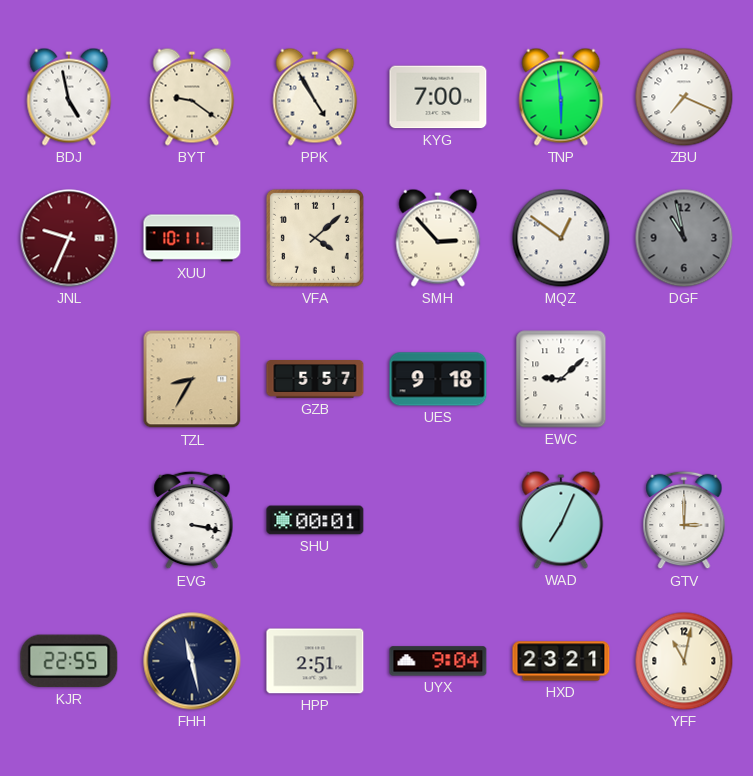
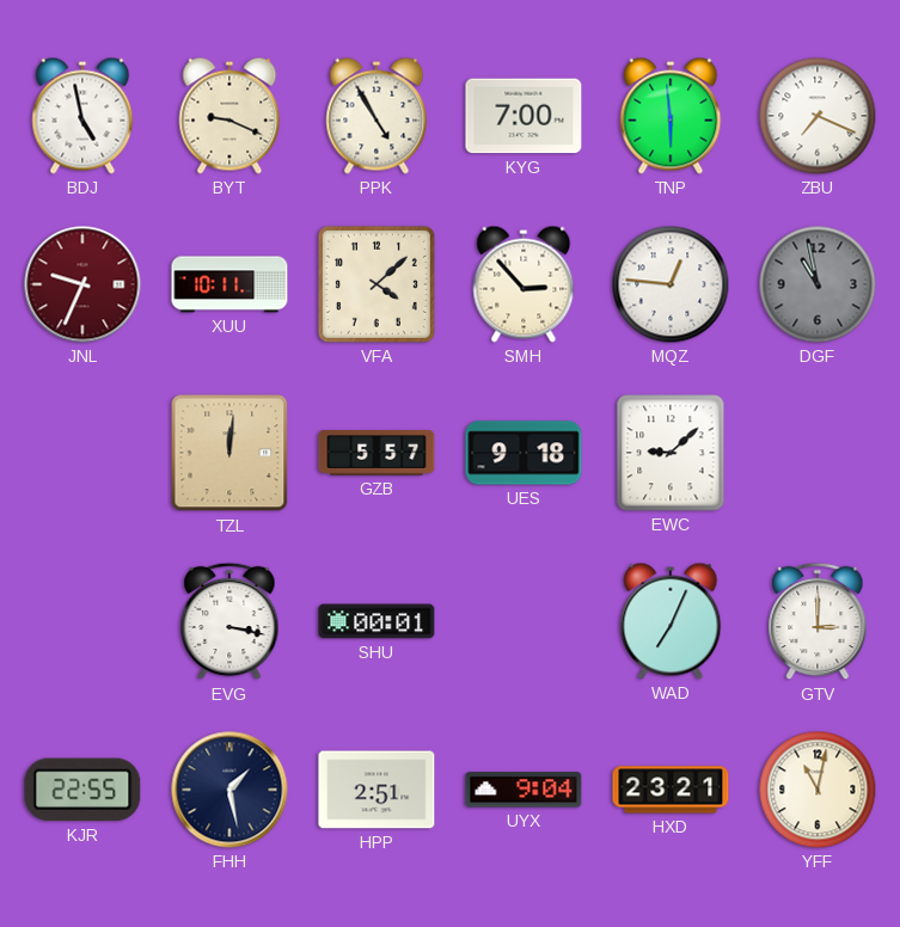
BYT: 9:21 -> 9:19
MQZ: 12:51 -> 12:46
TZL: 8:35 -> 12:01
FHH: 11:28 -> 1:28
